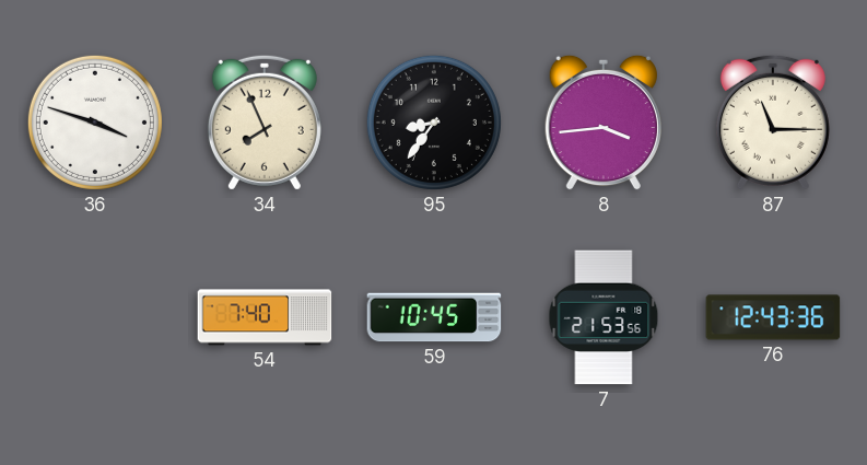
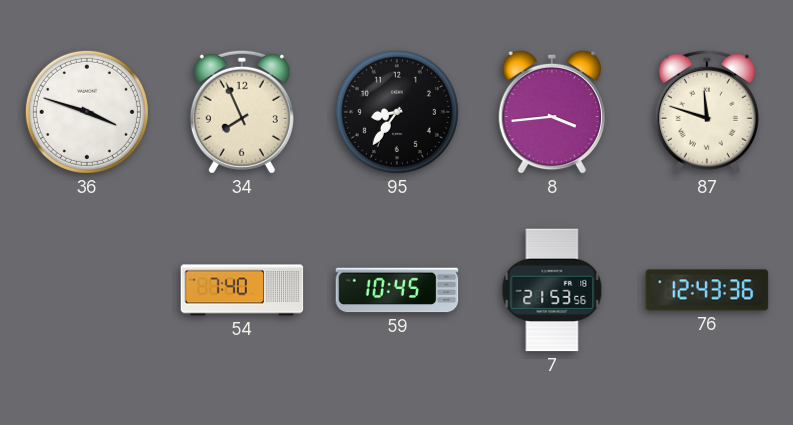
87: 11:15 -> 11:48
